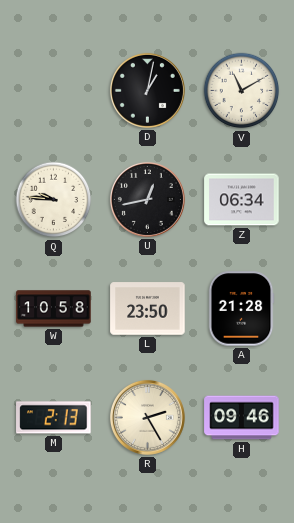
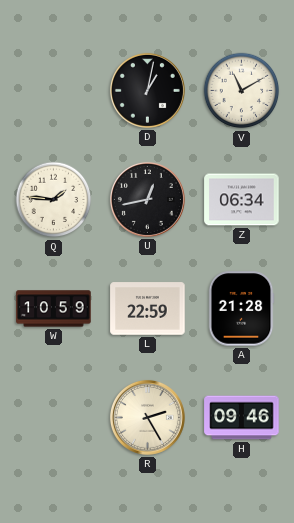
Q: 9:46 -> 1:46
W: 10:58 -> 10:59
L: 23:50 -> 22:59
M: 2:13 -> none
